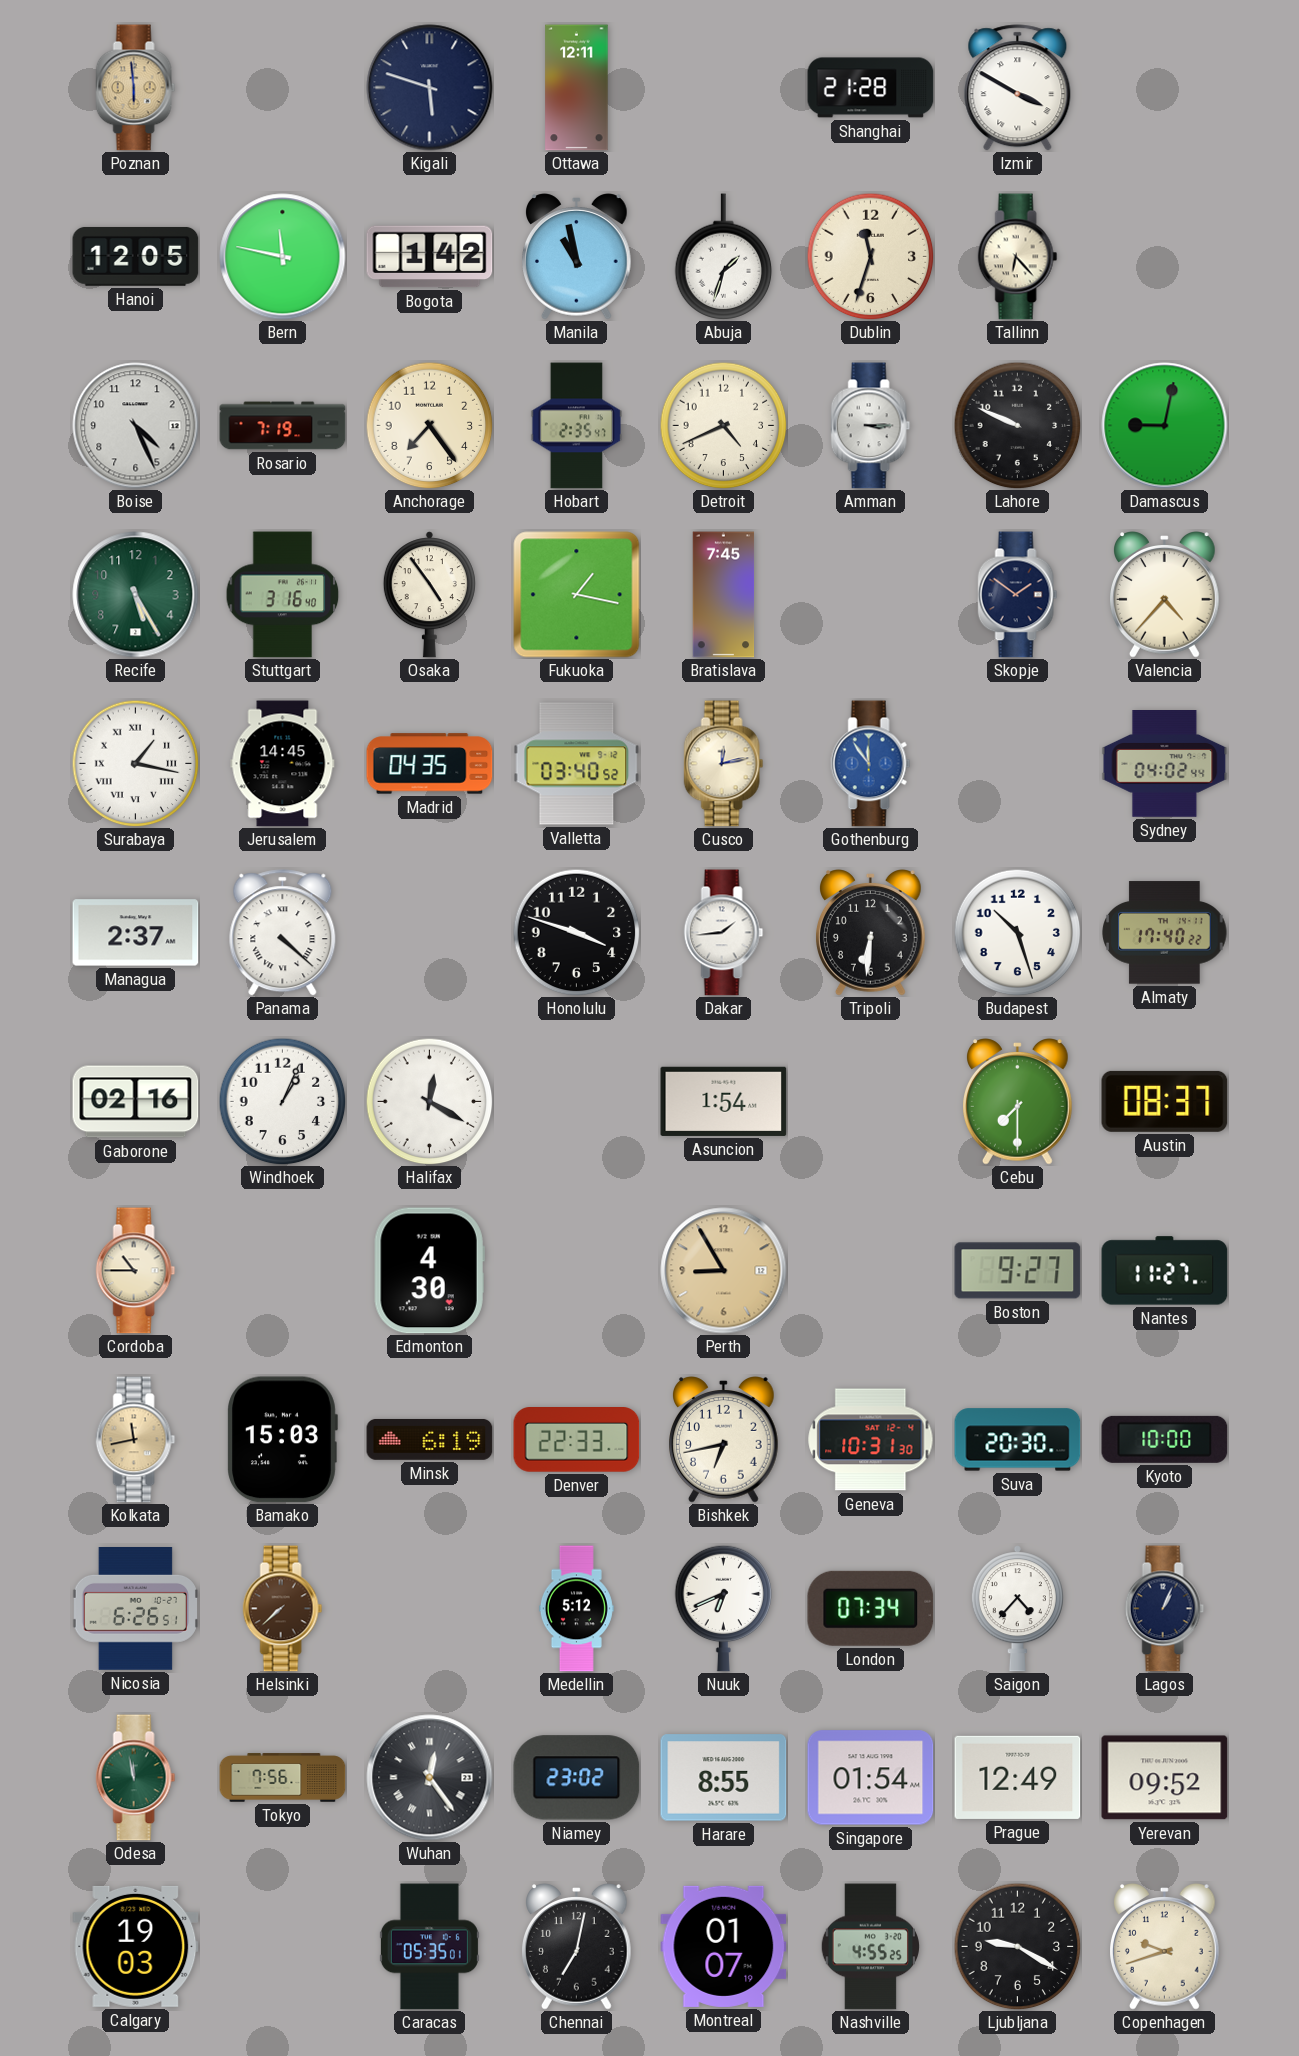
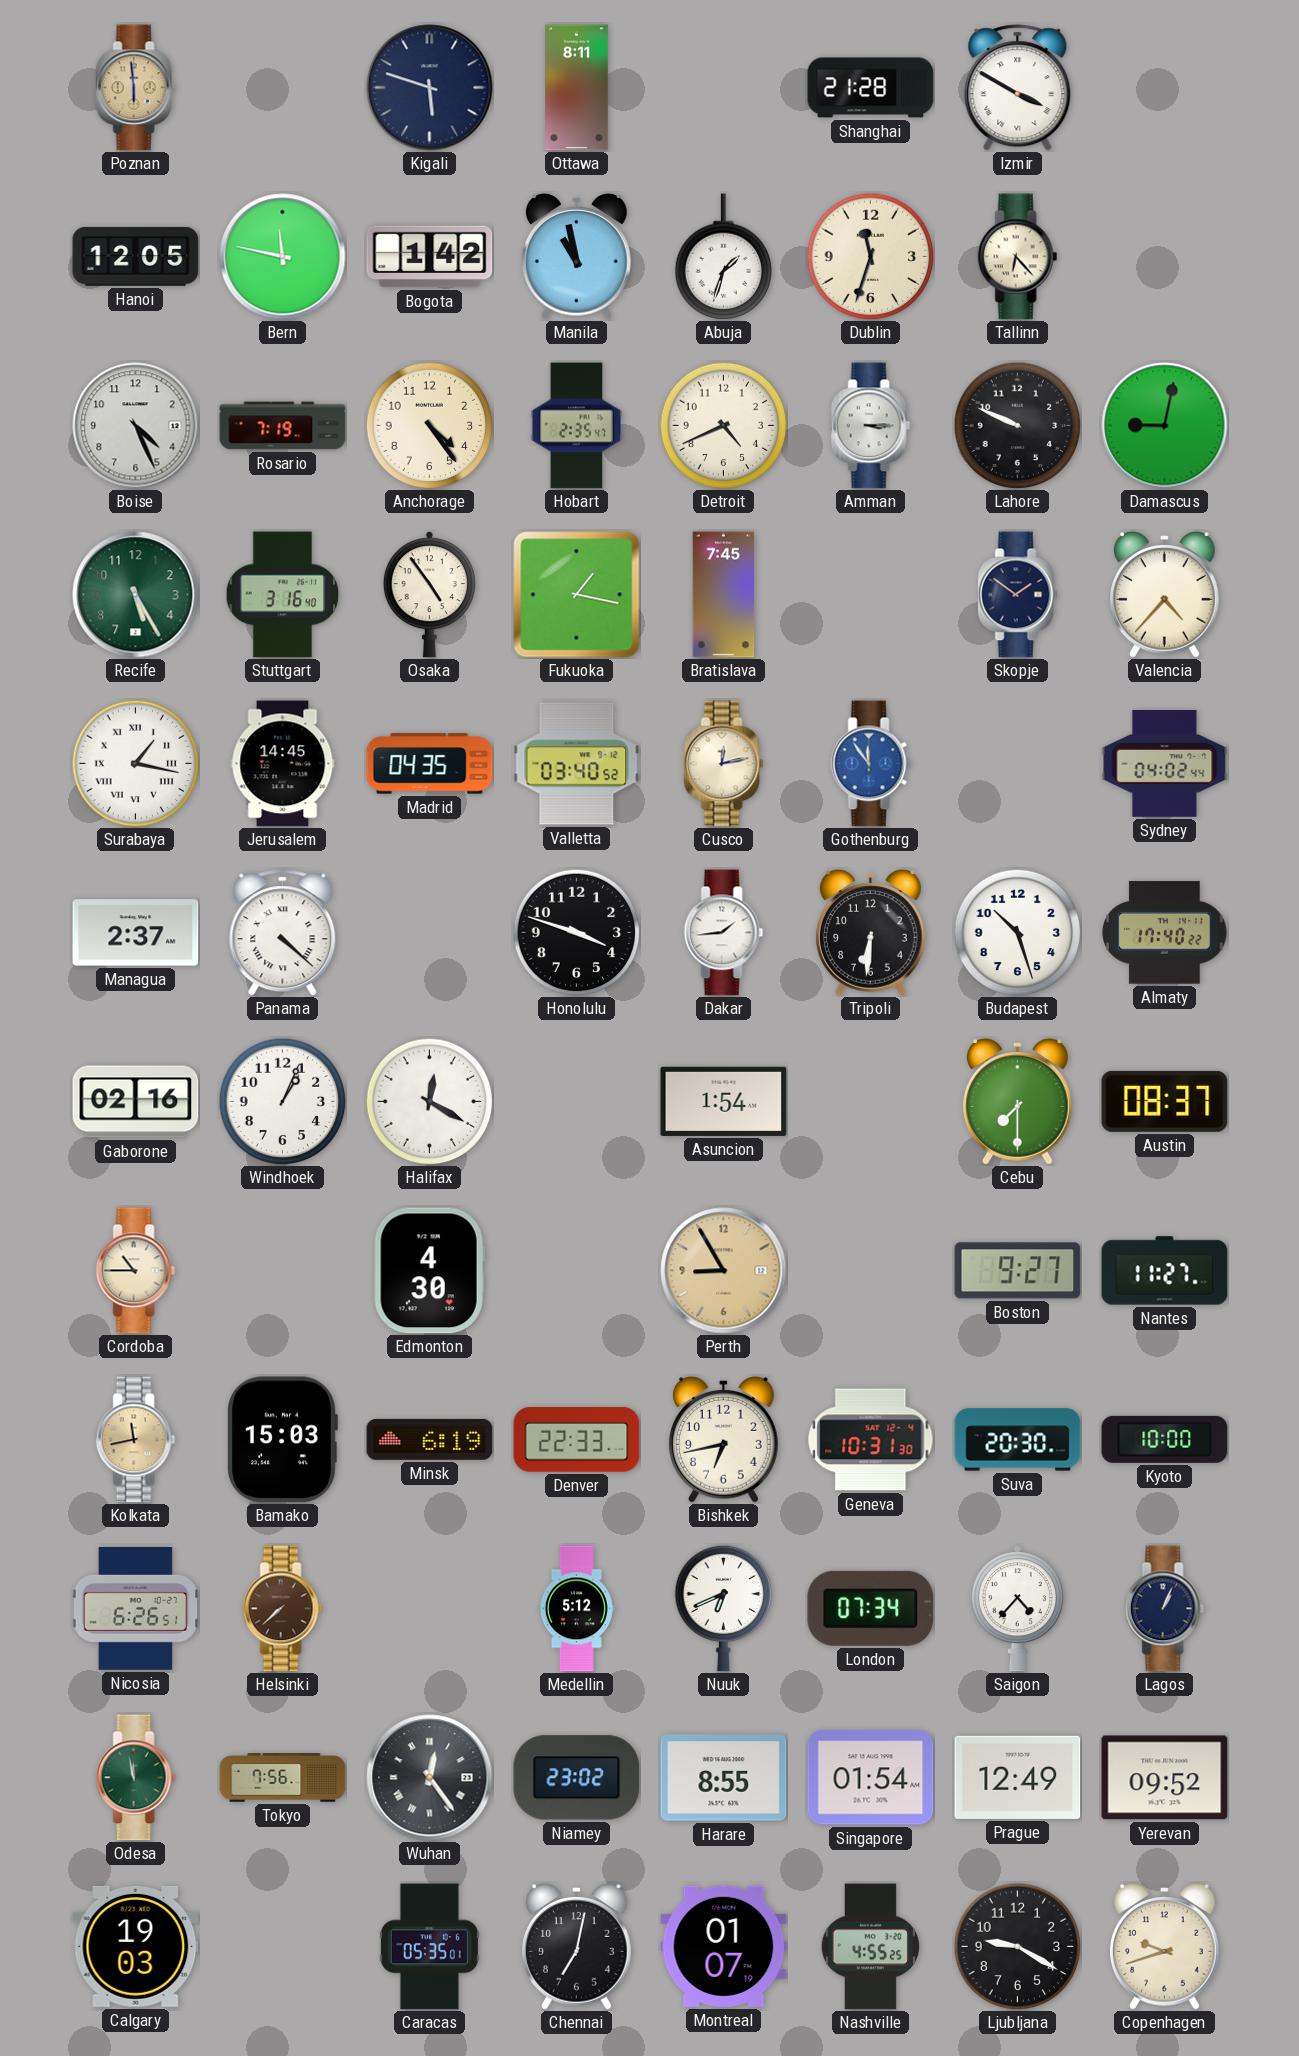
Ottawa: 12:11 -> 8:11
Anchorage: 7:24 -> 4:24
